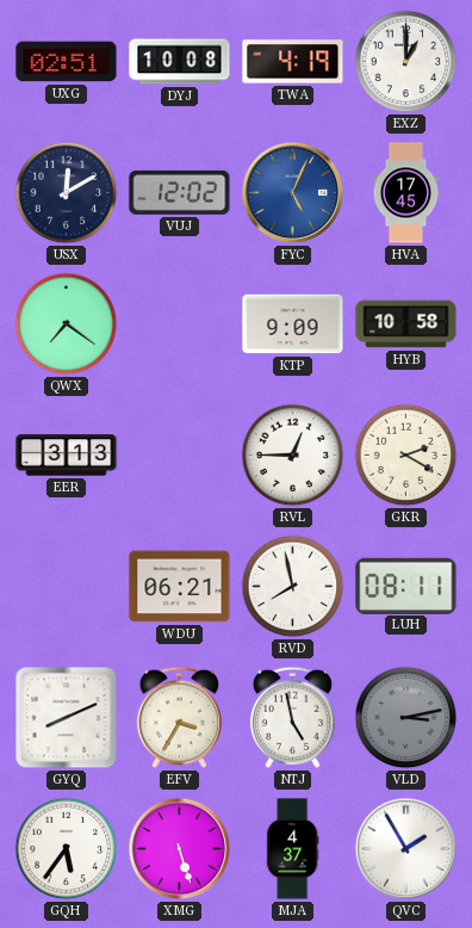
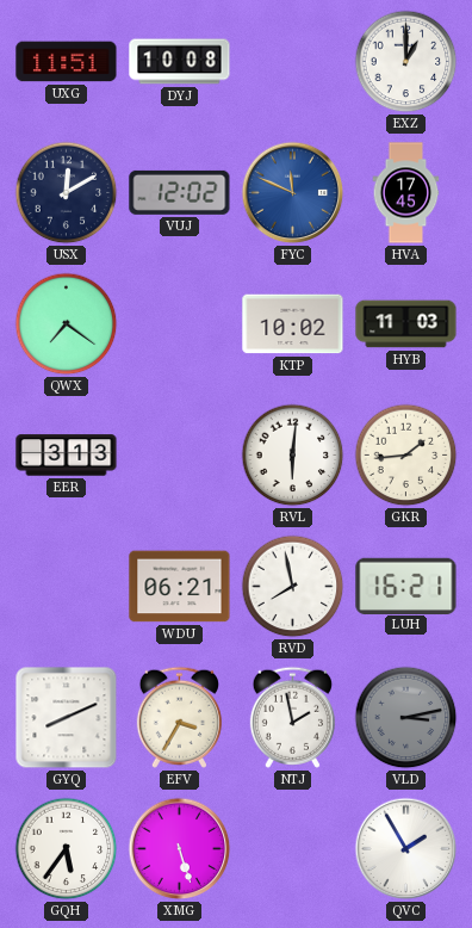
UXG: 02:51 -> 11:51
TWA: 4:19 -> none
FYC: 5:04 -> 11:49
KTP: 9:09 -> 10:02
HYB: 10:58 -> 11:03
RVL: 12:45 -> 6:01
GKR: 2:20 -> 1:44
LUH: 08:11 -> 16:21
NTJ: 4:58 -> 1:58
MJA: 4:37 -> none
